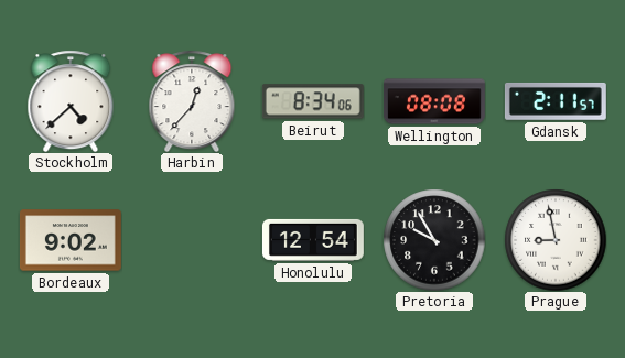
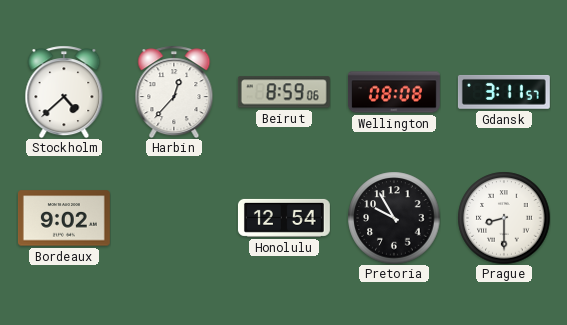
Beirut: 8:34 -> 8:59
Gdansk: 2:11 -> 3:11
Prague: 8:58 -> 8:30
